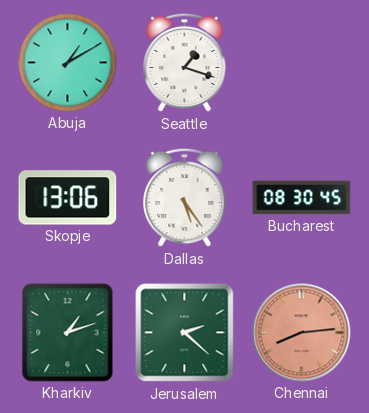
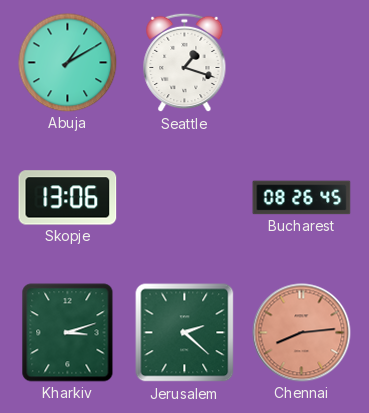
Dallas: 5:24 -> none
Bucharest: 08:30 -> 08:26
Kharkiv: 1:12 -> 3:12
